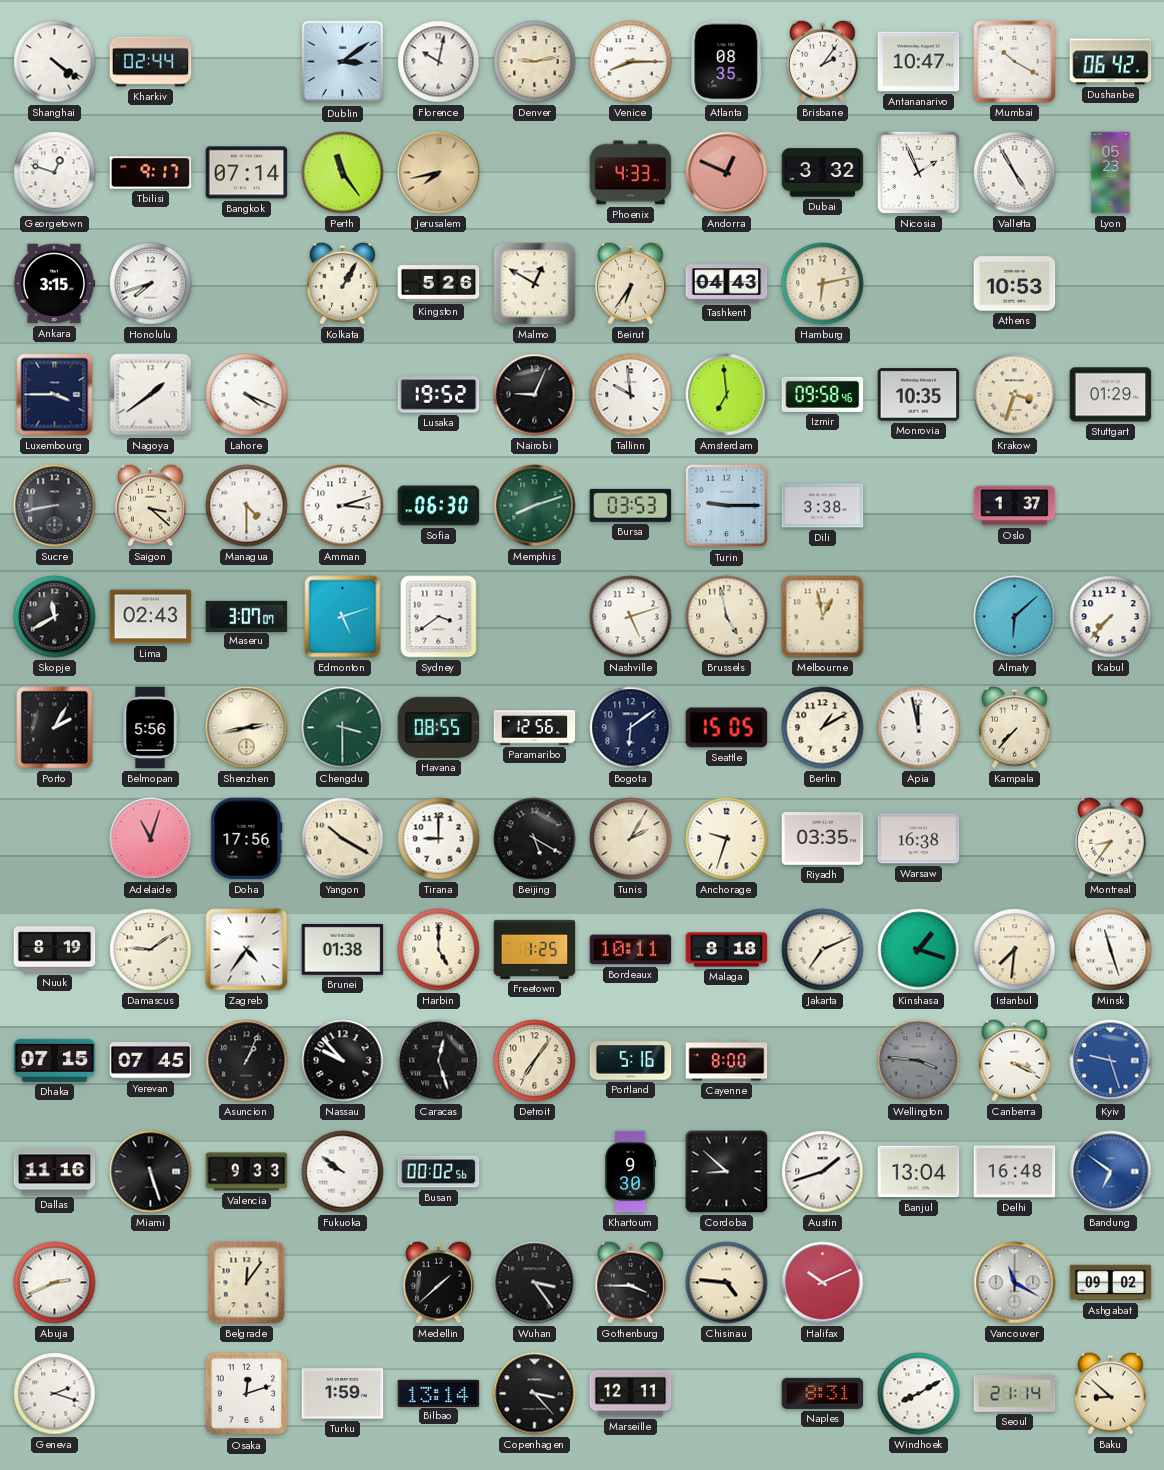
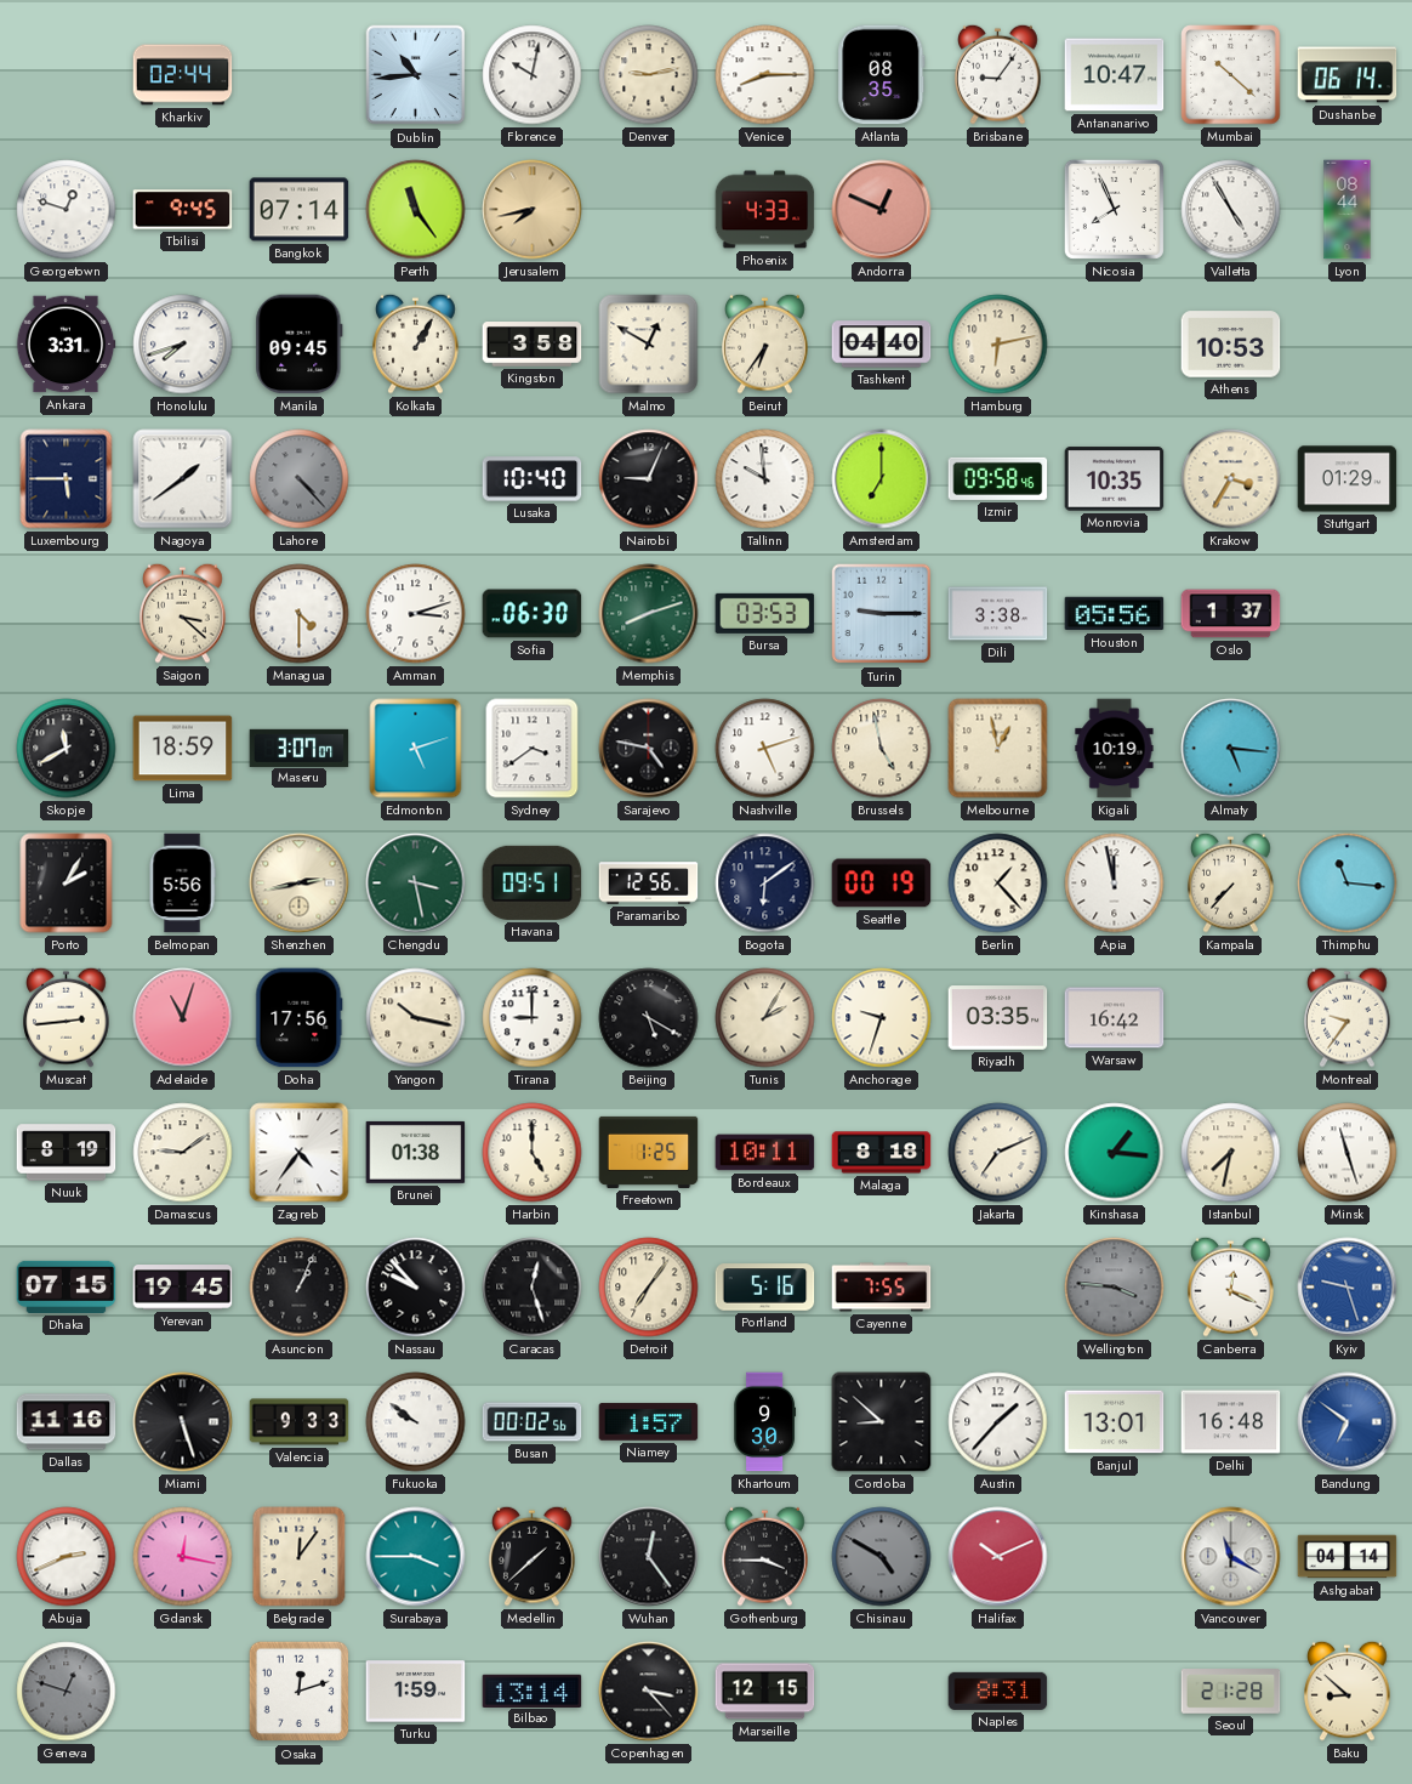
Shanghai: 4:21 -> none
Dublin: 3:09 -> 10:44
Brisbane: 2:06 -> 9:06
Mumbai: 10:20 -> 10:22
Dushanbe: 06:42 -> 06:14
Tbilisi: 9:17 -> 9:45
Dubai: 3:32 -> none
Nicosia: 1:56 -> 7:56
Lyon: 05:23 -> 08:44
Ankara: 3:15 -> 3:31
Manila: none -> 09:45
Kingston: 5:26 -> 3:58
Tashkent: 04:43 -> 04:40
Luxembourg: 3:45 -> 5:45
Lahore: 4:19 -> 4:23
Lahore dial: white -> grey
Lusaka: 19:52 -> 10:40
Amsterdam: 6:59 -> 7:00
Krakow: 3:33 -> 3:35
Sucre: 8:43 -> none
Houston: none -> 05:56
Lima: 02:43 -> 18:59
Sarajevo: none -> 4:47
Kigali: none -> 10:19
Almaty: 6:08 -> 5:16
Kabul: 7:37 -> none
Chengdu: 3:30 -> 3:28
Havana: 08:55 -> 09:51
Seattle: 15:05 -> 00:19
Berlin: 1:10 -> 1:23
Thimphu: none -> 11:16
Muscat: none -> 2:44
Yangon: 10:20 -> 10:17
Warsaw: 16:38 -> 16:42
Montreal: 8:36 -> 9:36
Kinshasa: 1:18 -> 1:16
Istanbul: 7:31 -> 7:32
Yerevan: 07:45 -> 19:45
Cayenne: 8:00 -> 7:55
Canberra: 3:19 -> 12:19
Niamey: none -> 1:57
Austin: 1:42 -> 1:37
Banjul: 13:04 -> 13:01
Gdansk: none -> 12:17
Surabaya: none -> 3:45
Wuhan: 3:24 -> 12:24
Chisinau: 4:46 -> 4:50
Chisinau dial: cream -> grey
Ashgabat: 09:02 -> 04:14
Geneva: 2:18 -> 12:48
Geneva dial: white -> grey
Marseille: 12:11 -> 12:15
Windhoek: 8:10 -> none
Seoul: 21:14 -> 21:28
